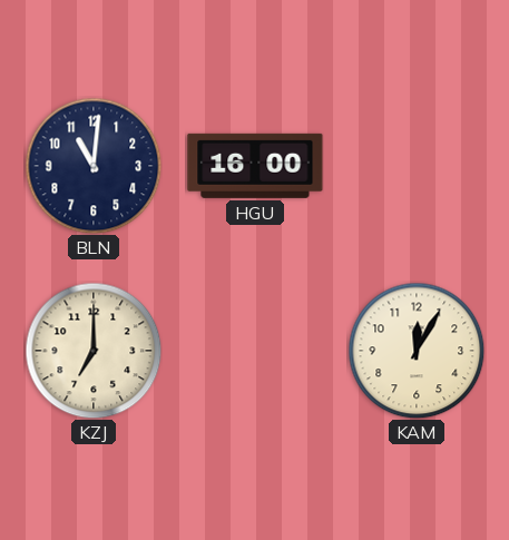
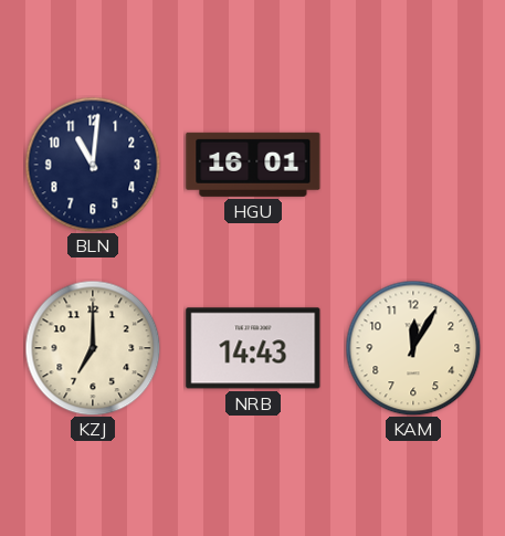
HGU: 16:00 -> 16:01
NRB: none -> 14:43
